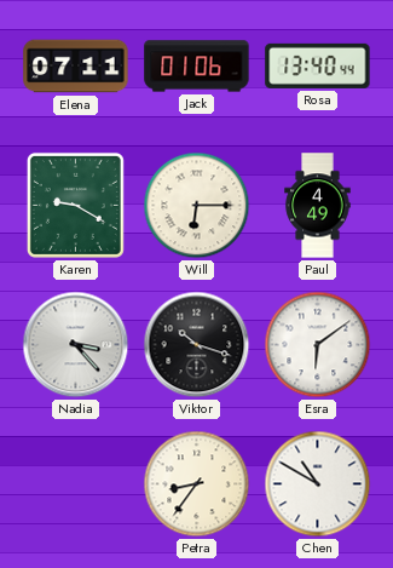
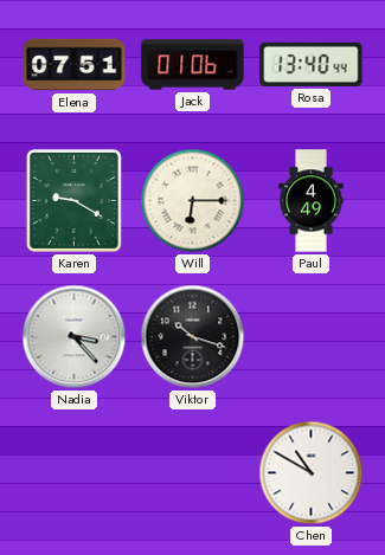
Elena: 07:11 -> 07:51
Esra: 6:09 -> none
Petra: 8:36 -> none
